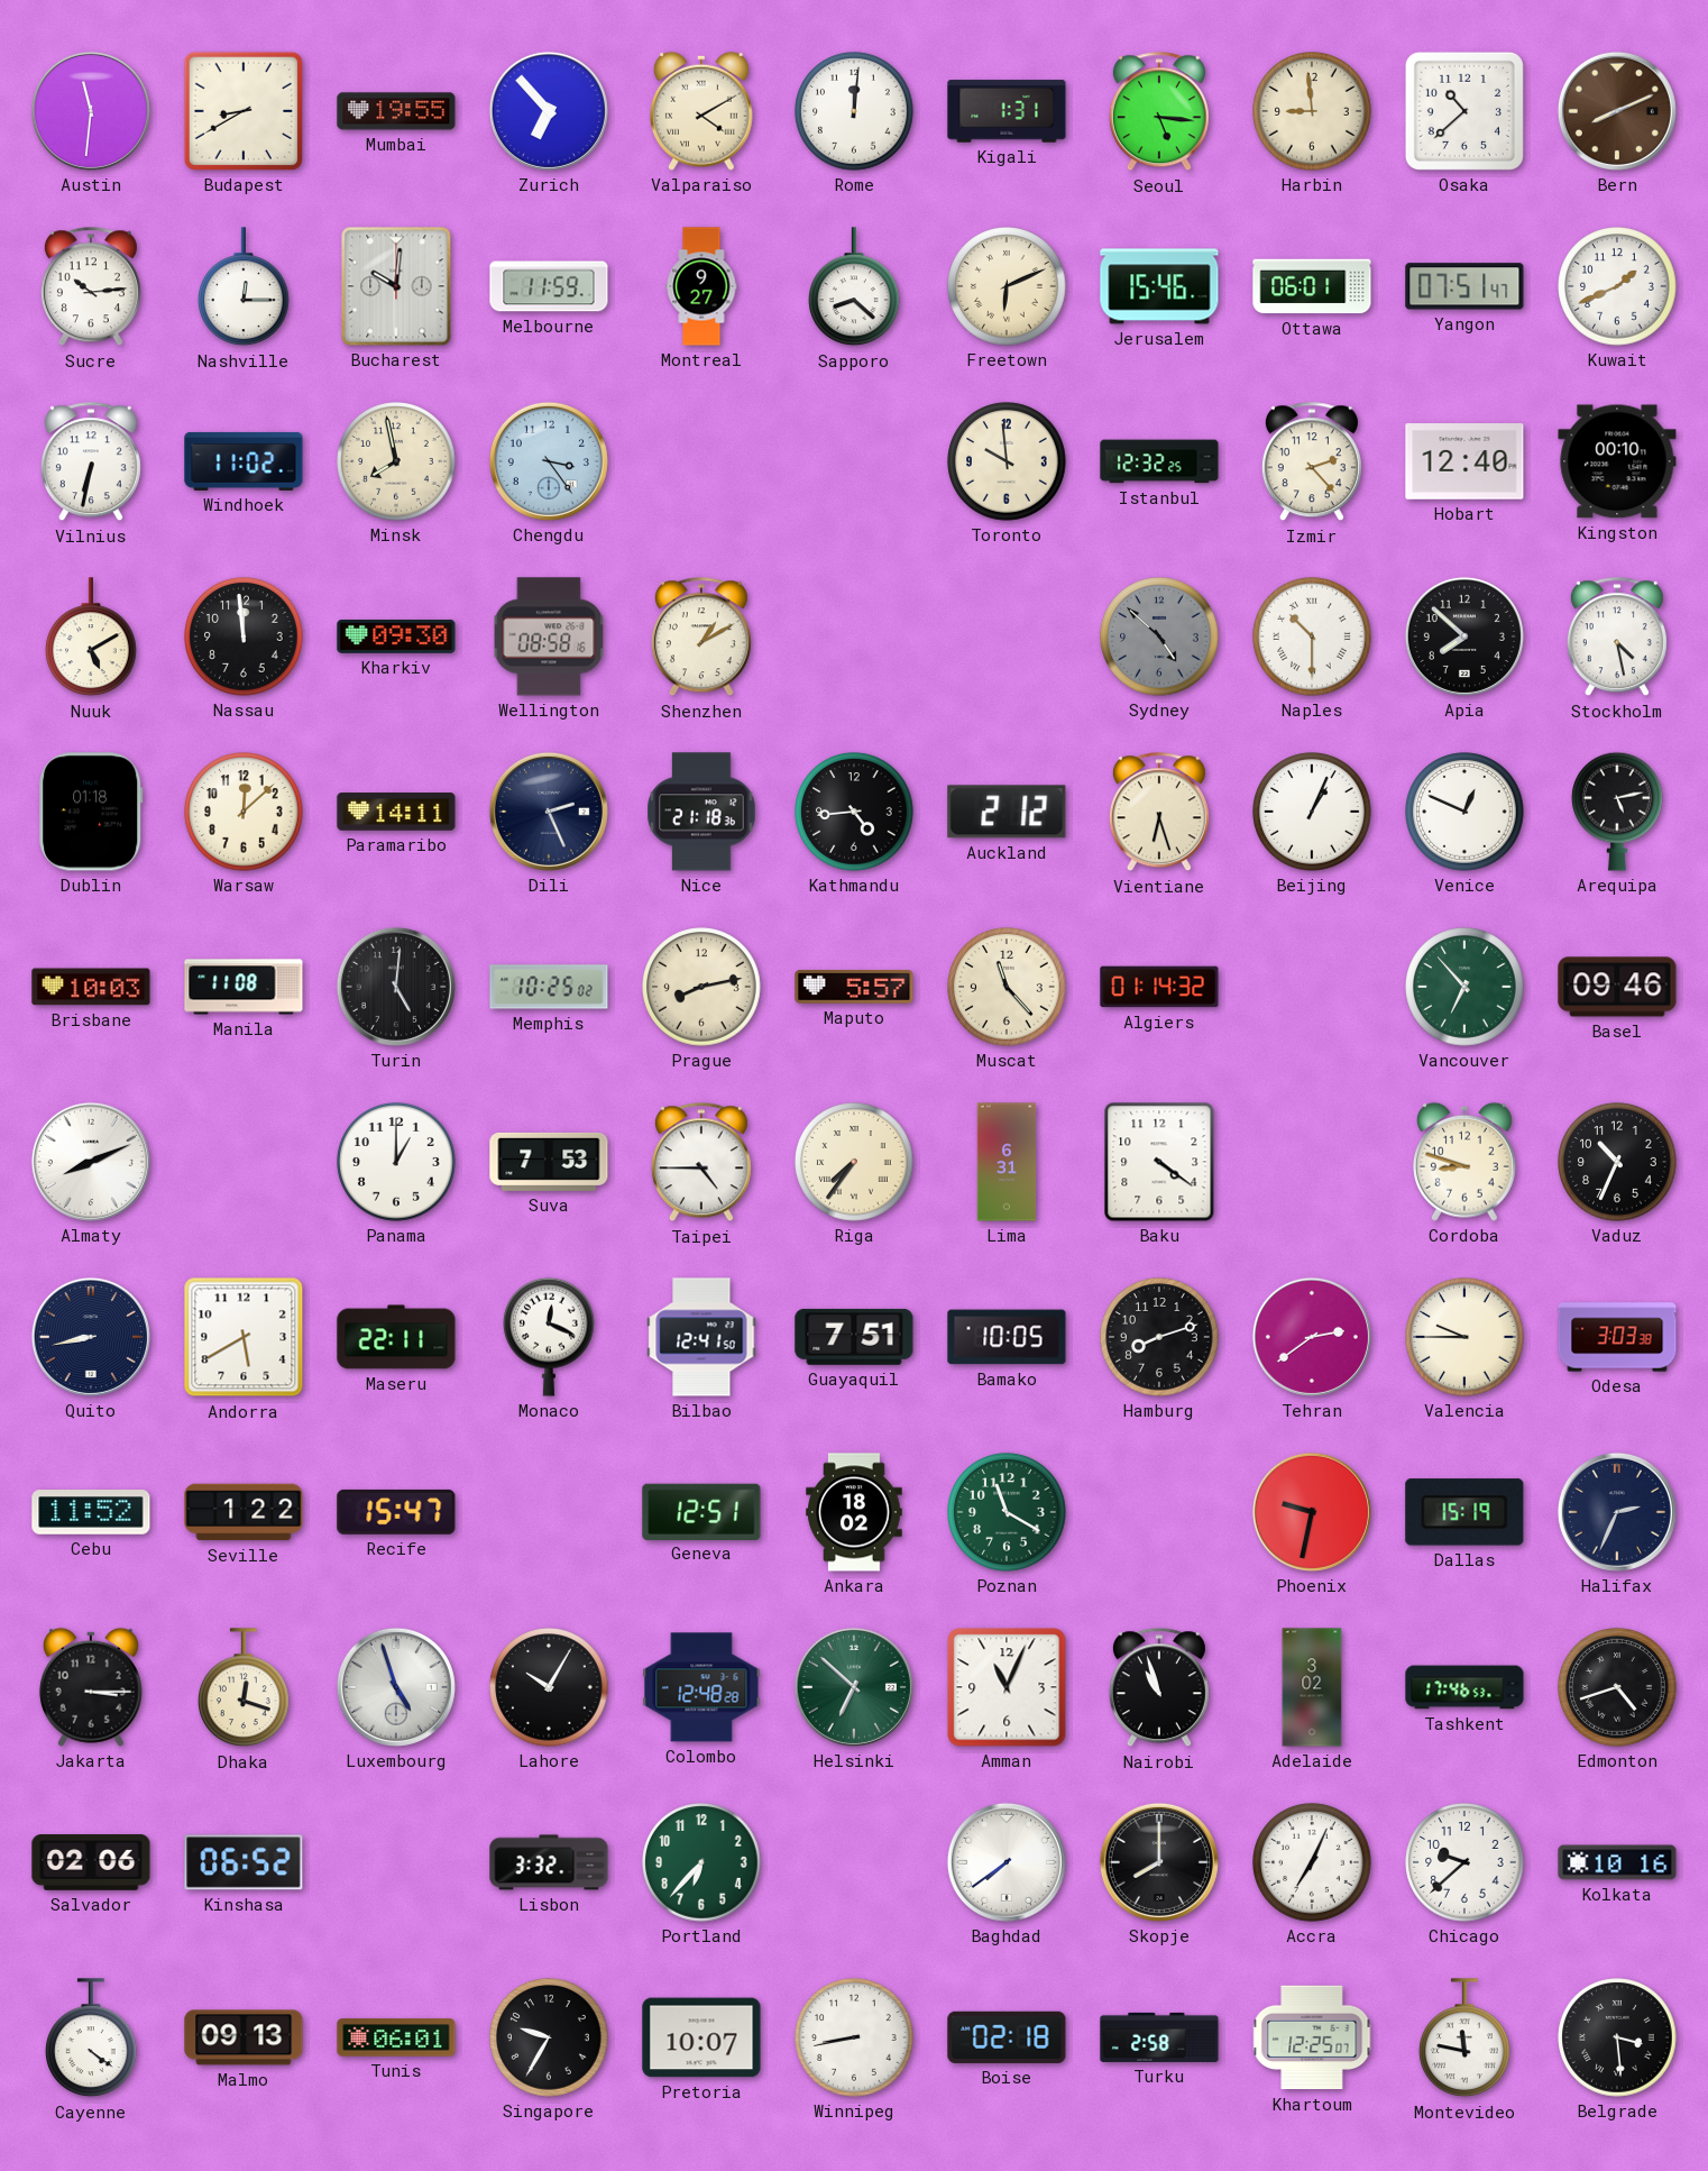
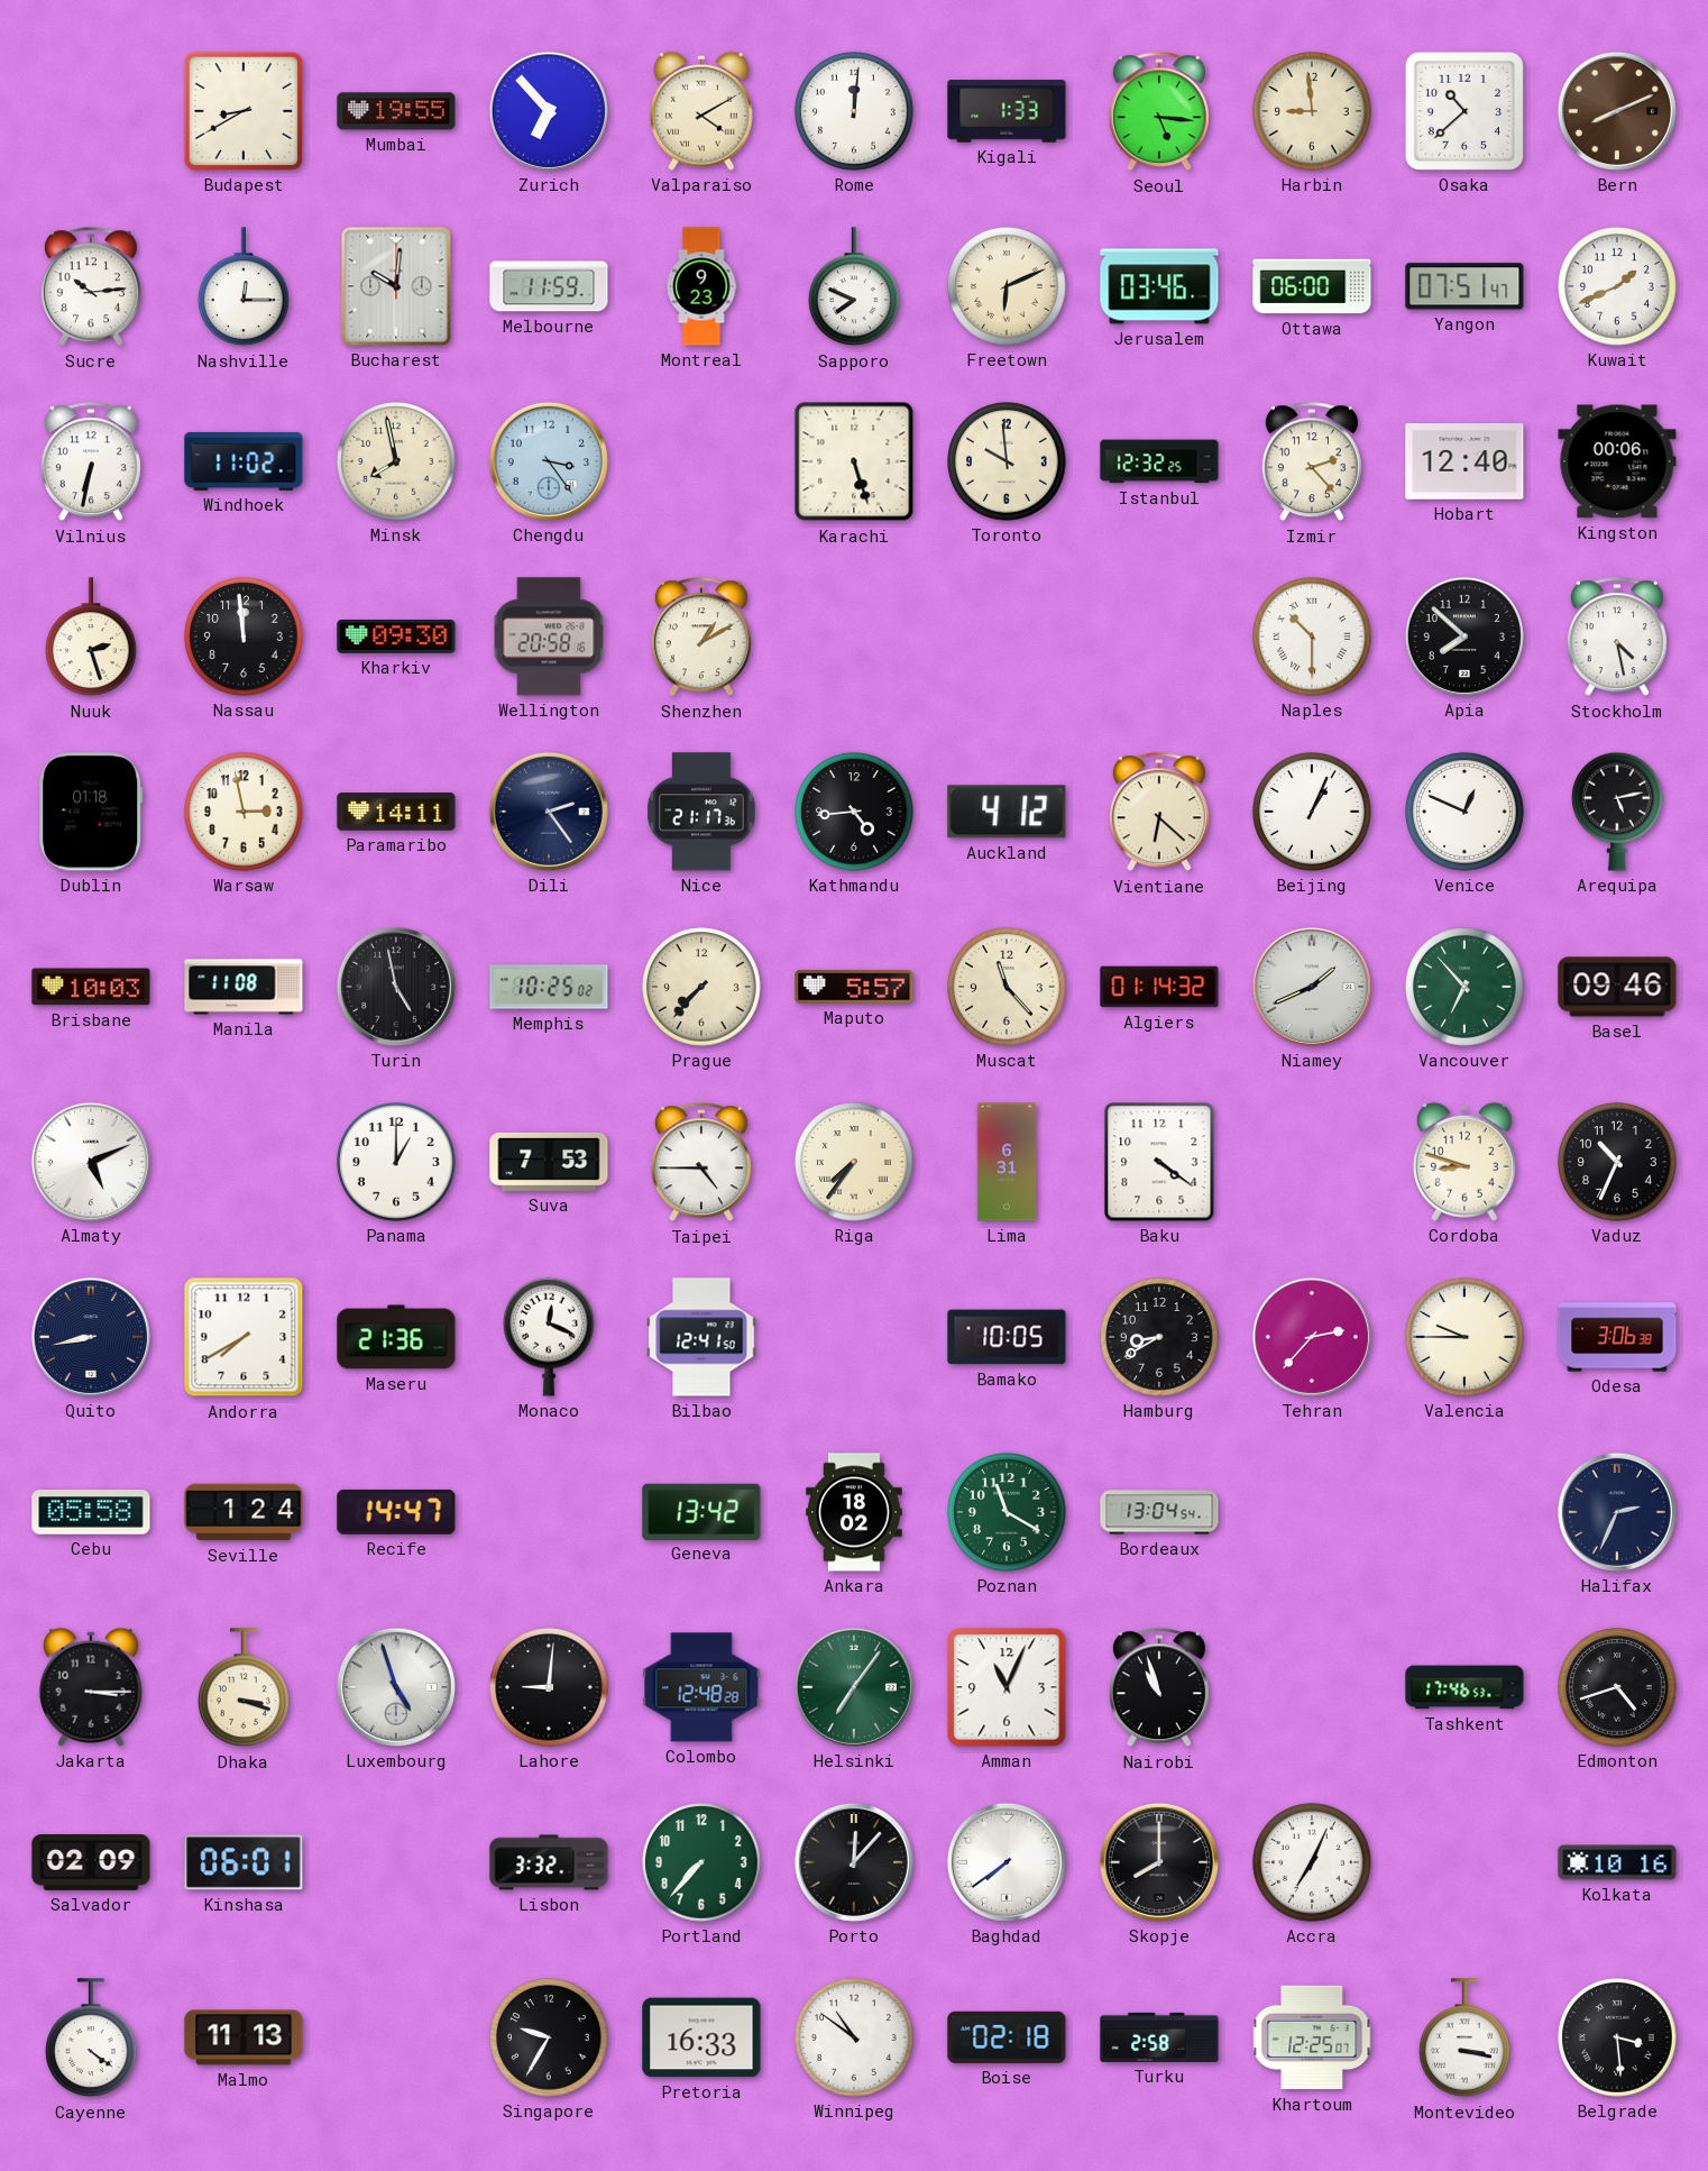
Austin: 11:31 -> none
Kigali: 1:31 -> 1:33
Montreal: 9:27 -> 9:23
Sapporo: 8:22 -> 7:49
Jerusalem: 15:46 -> 03:46
Ottawa: 06:01 -> 06:00
Karachi: none -> 5:27
Kingston: 00:10 -> 00:06
Nuuk: 5:10 -> 2:27
Wellington: 08:58 -> 20:58
Sydney: 4:52 -> none
Warsaw: 12:08 -> 2:58
Dili: 2:26 -> 2:24
Nice: 21:18 -> 21:17
Auckland: 2:12 -> 4:12
Vientiane: 6:27 -> 6:22
Turin: 5:01 -> 4:58
Prague: 8:13 -> 7:37
Niamey: none -> 1:41
Almaty: 8:11 -> 5:11
Andorra: 5:40 -> 7:40
Maseru: 22:11 -> 21:36
Guayaquil: 7:51 -> none
Hamburg: 8:12 -> 8:40
Tehran: 2:39 -> 2:37
Odesa: 3:03 -> 3:06
Cebu: 11:52 -> 05:58
Seville: 1:22 -> 1:24
Recife: 15:47 -> 14:47
Geneva: 12:51 -> 13:42
Bordeaux: none -> 13:04
Phoenix: 9:32 -> none
Dallas: 15:19 -> none
Dhaka: 12:18 -> 3:18
Lahore: 10:05 -> 9:01
Helsinki: 6:52 -> 7:06
Adelaide: 3:02 -> none
Salvador: 02:06 -> 02:09
Kinshasa: 06:52 -> 06:01
Portland: 6:37 -> 7:37
Porto: none -> 12:07
Chicago: 9:38 -> none
Malmo: 09:13 -> 11:13
Tunis: 06:01 -> none
Pretoria: 10:07 -> 16:33
Winnipeg: 8:43 -> 10:51
Montevideo: 11:47 -> 3:17
